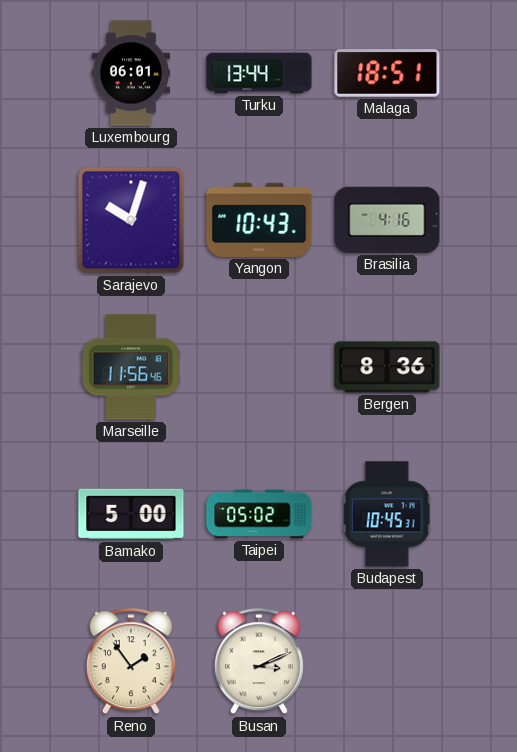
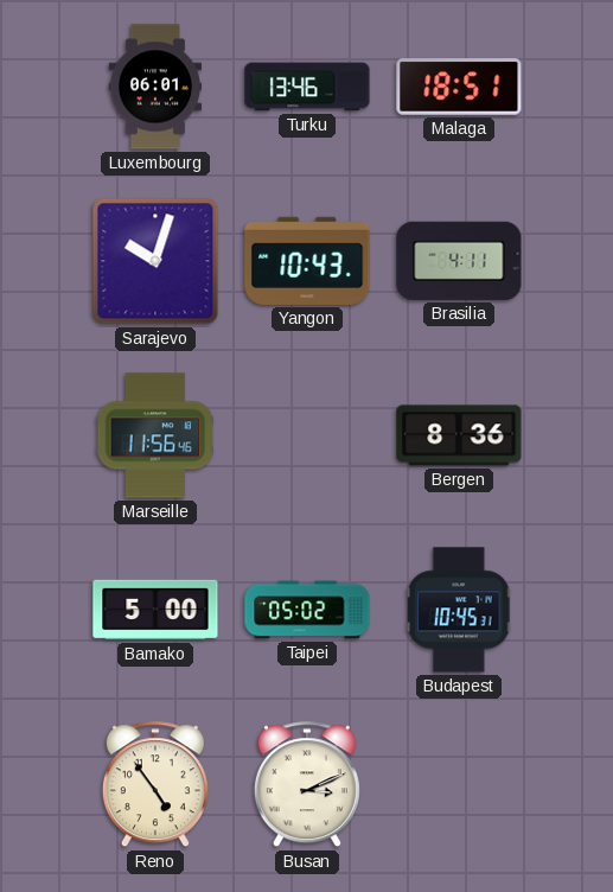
Turku: 13:44 -> 13:46
Brasilia: 4:16 -> 4:11
Reno: 1:54 -> 4:54
